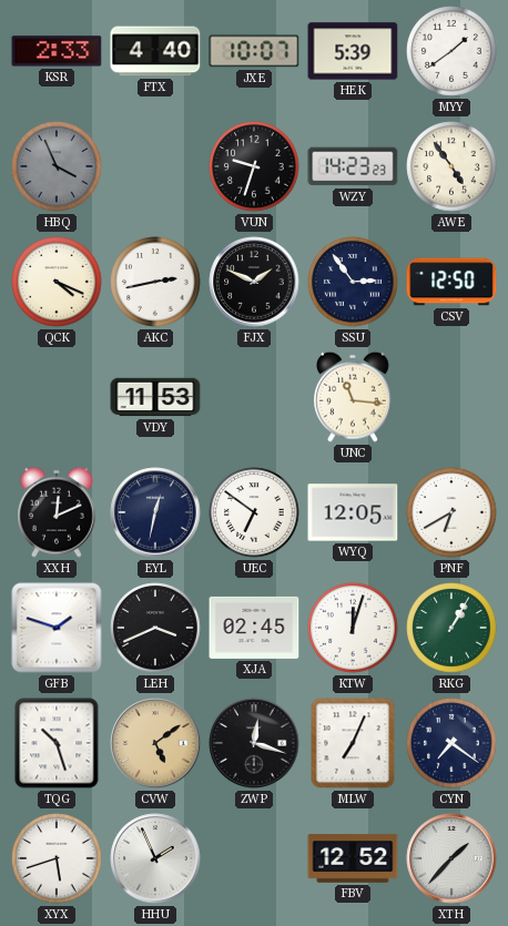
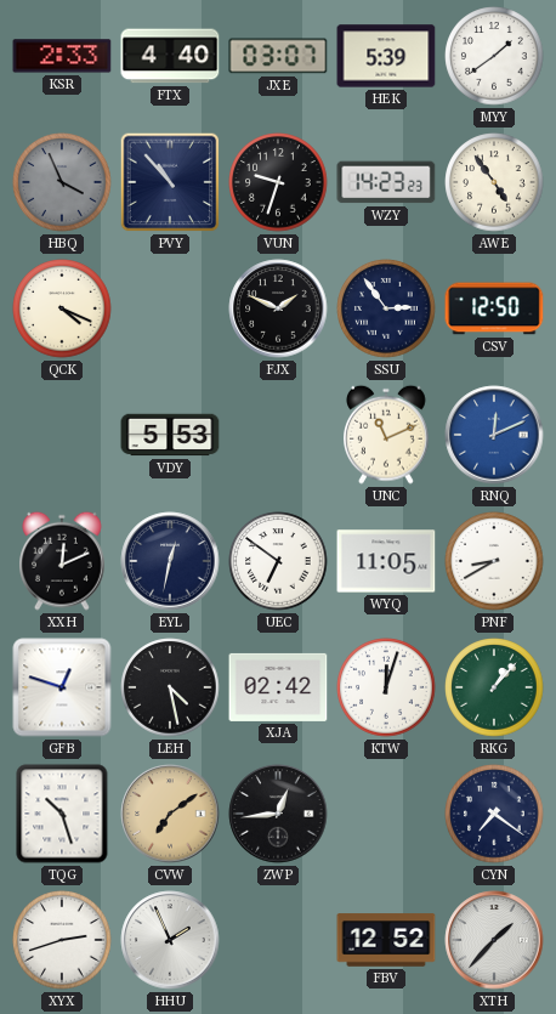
JXE: 10:07 -> 03:07
PVY: none -> 10:53
AKC: 2:43 -> none
VDY: 11:53 -> 5:53
UNC: 11:16 -> 11:11
RNQ: none -> 12:11
WYQ: 12:05 -> 11:05
PNF: 6:40 -> 8:40
GFB: 1:48 -> 12:48
LEH: 3:41 -> 4:28
XJA: 02:45 -> 02:42
RKG: 1:05 -> 1:07
CVW: 5:09 -> 7:09
ZWP: 12:18 -> 12:44
MLW: 7:04 -> none
XYX: 5:42 -> 2:42
